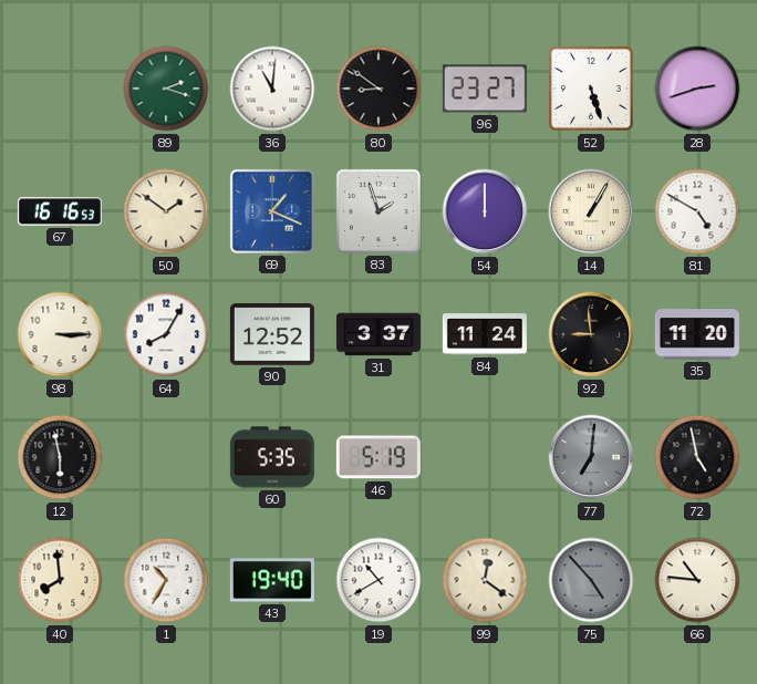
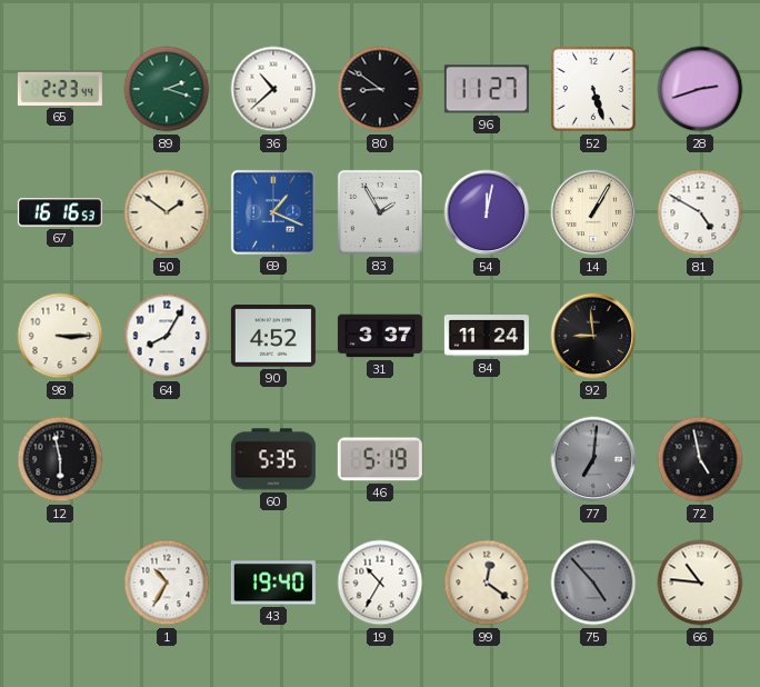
65: none -> 2:23
36: 11:01 -> 10:38
96: 23:27 -> 11:27
83: 1:57 -> 1:55
54: 12:00 -> 12:02
90: 12:52 -> 4:52
35: 11:20 -> none
40: 7:59 -> none
19: 10:40 -> 10:35
